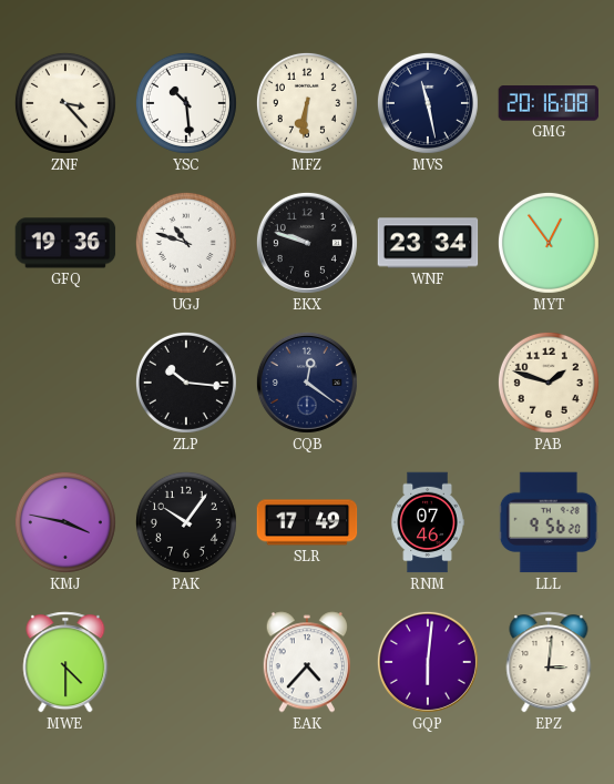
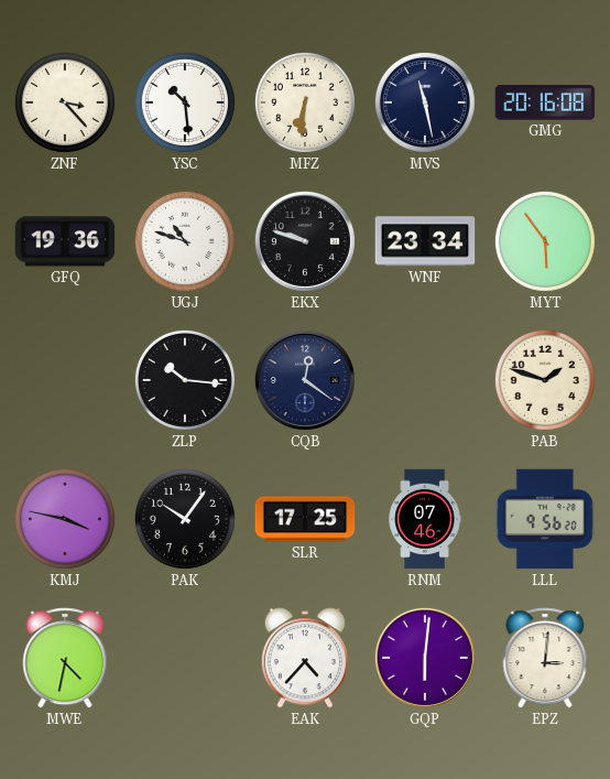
MYT: 12:54 -> 5:54
SLR: 17:49 -> 17:25
MWE: 4:30 -> 4:32
